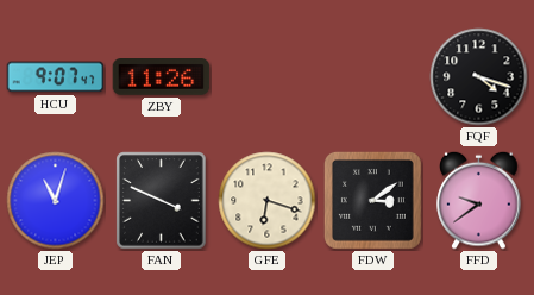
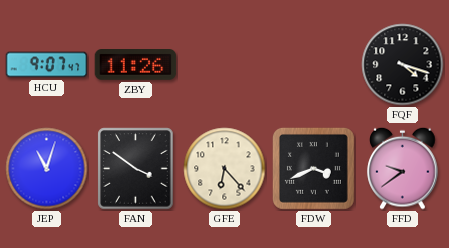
FAN: 3:49 -> 3:51
GFE: 6:18 -> 6:23
FDW: 3:09 -> 3:41
